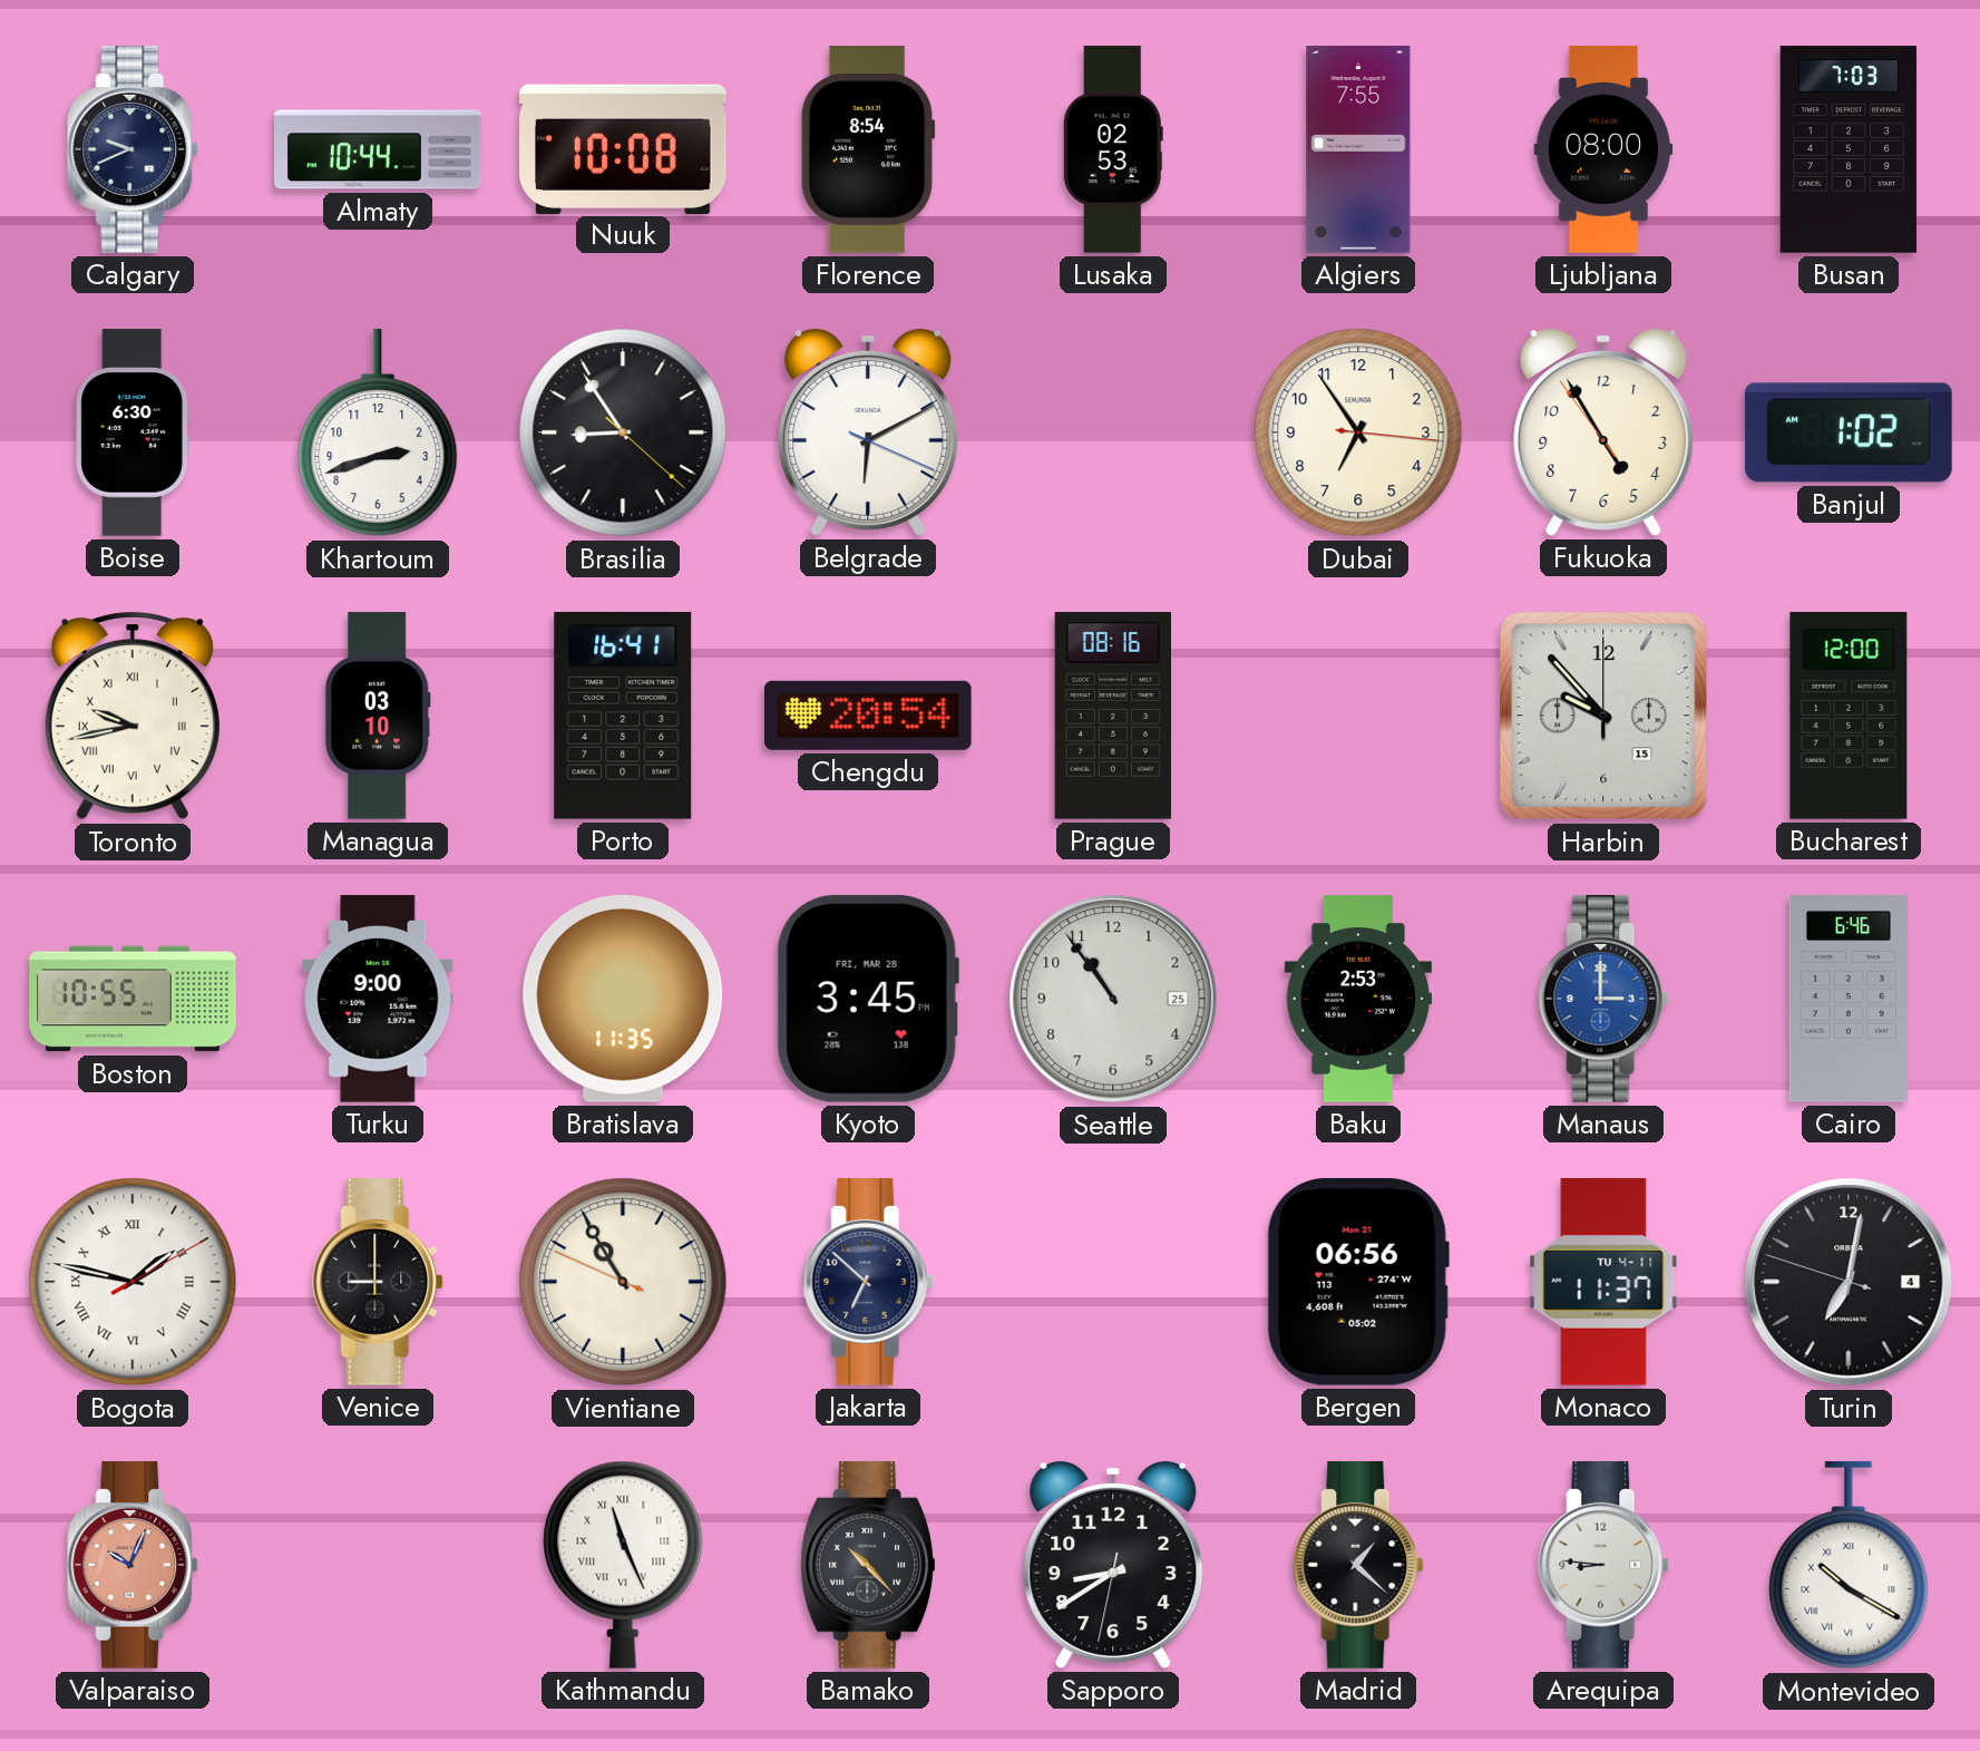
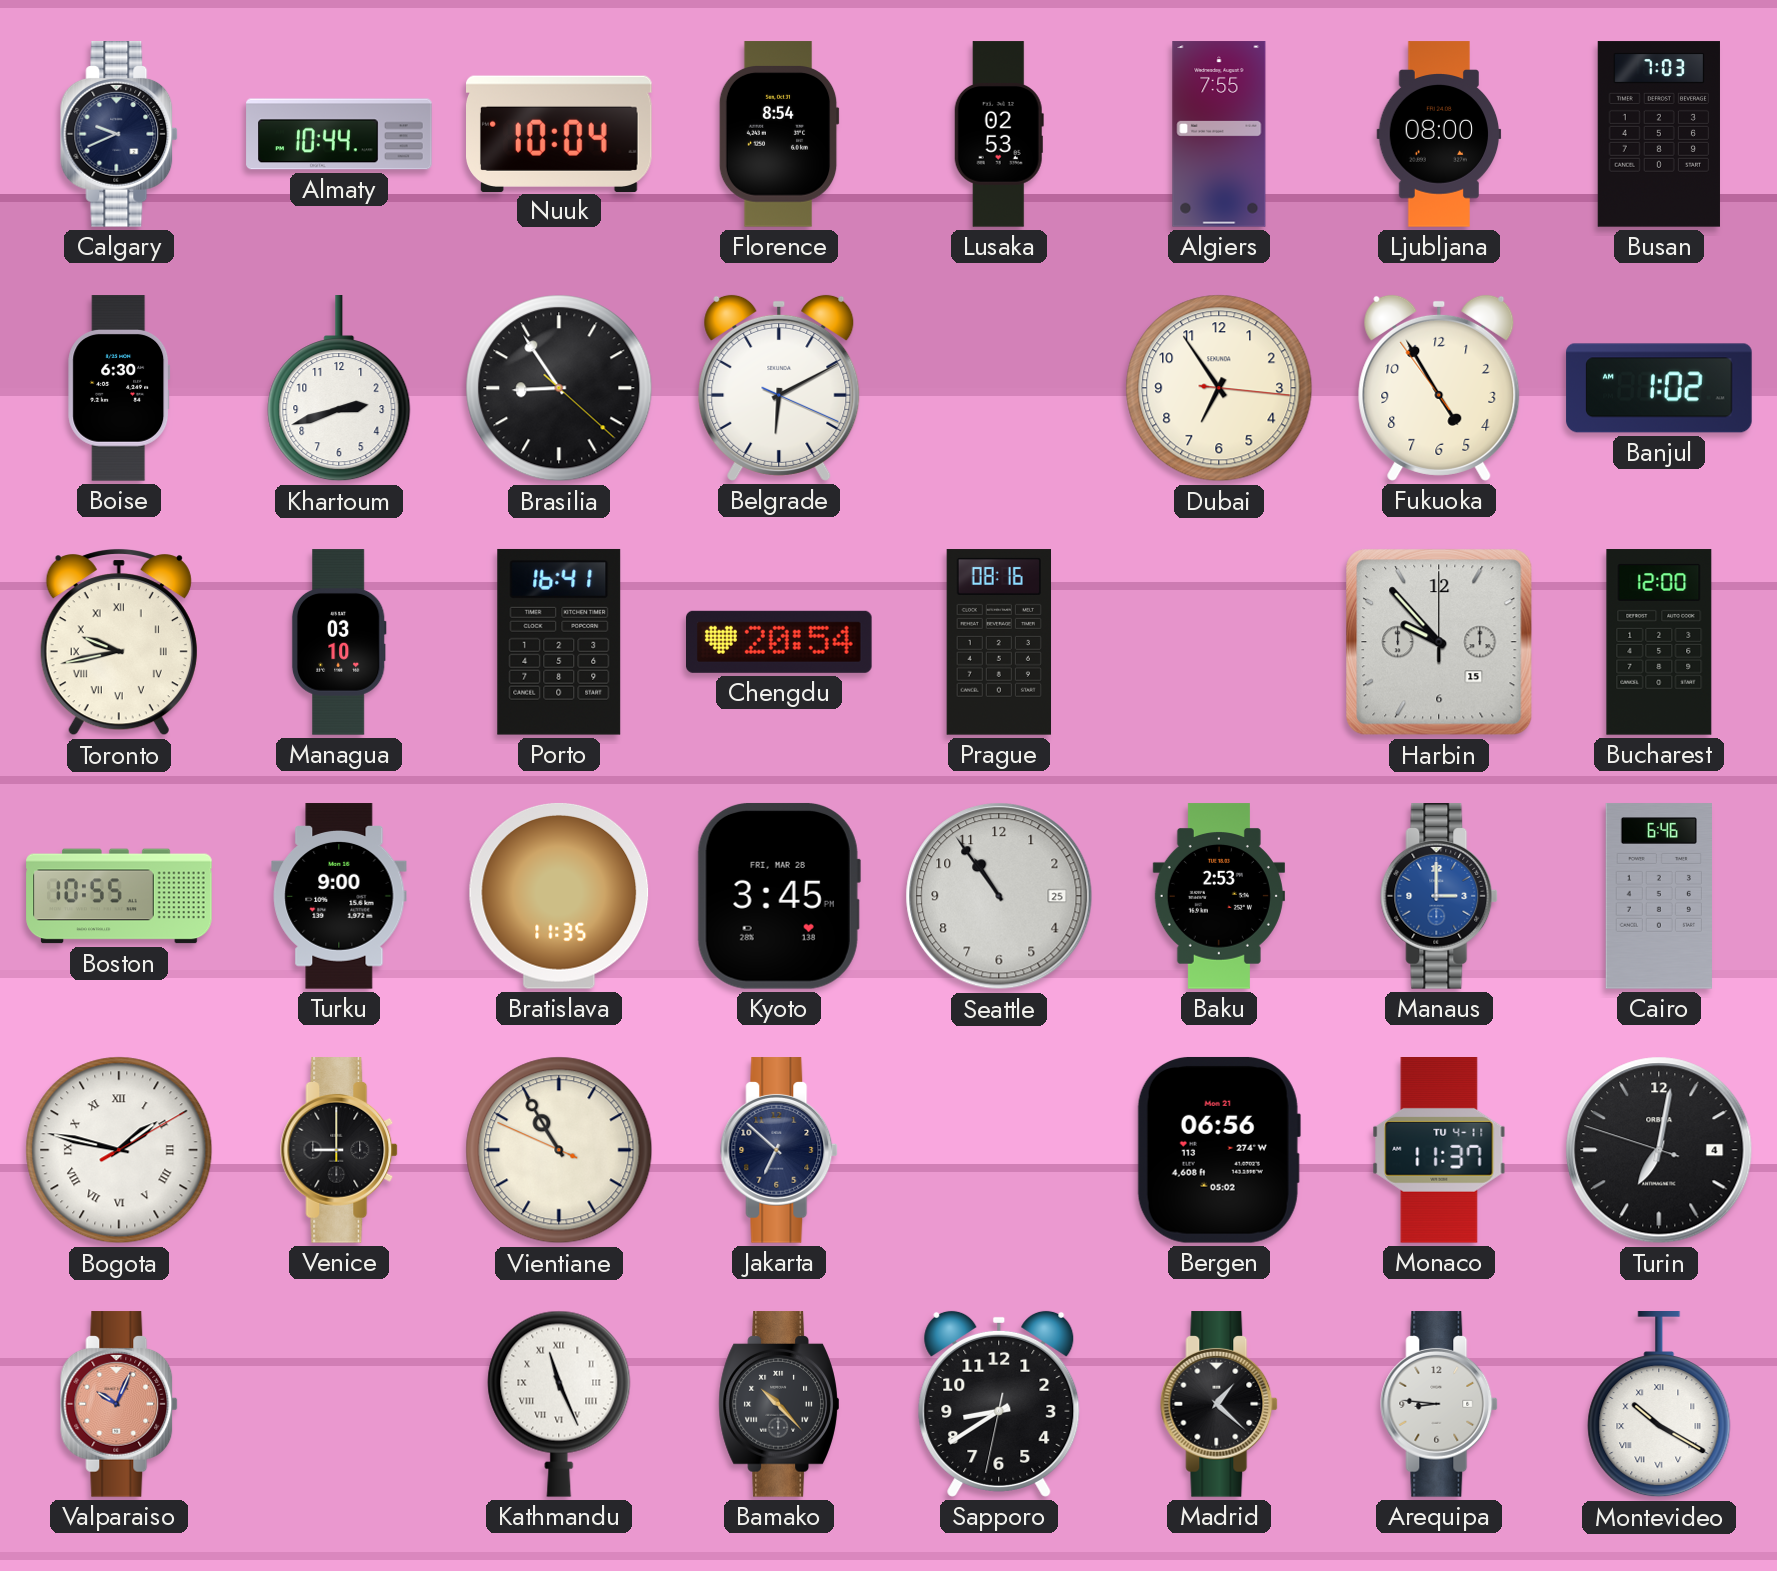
Nuuk: 10:08 -> 10:04
